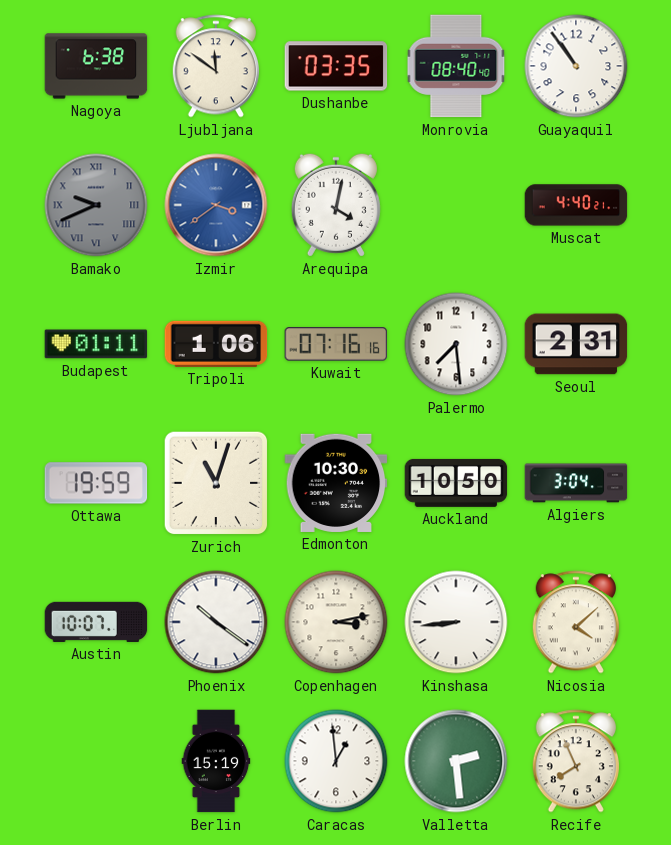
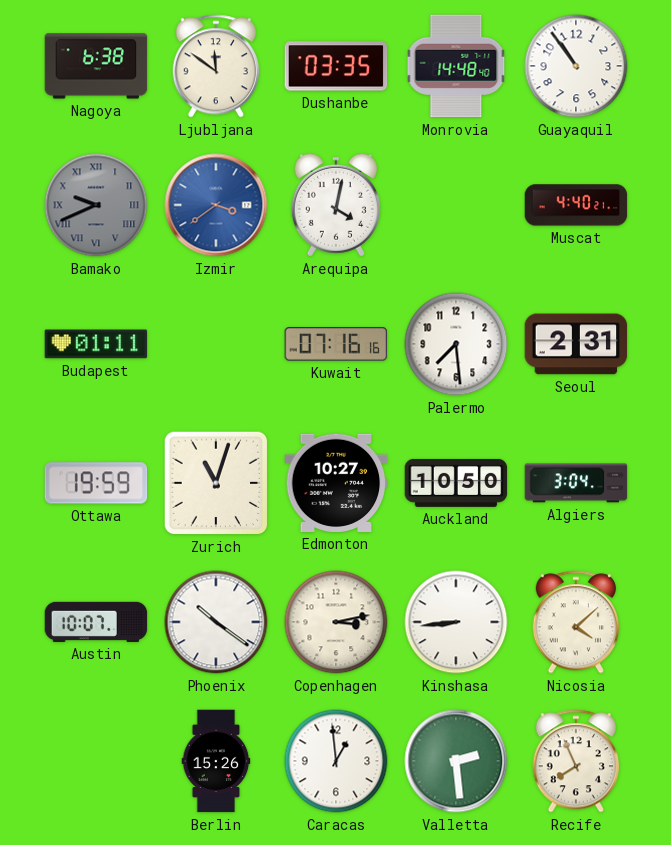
Monrovia: 08:40 -> 14:48
Tripoli: 1:06 -> none
Edmonton: 10:30 -> 10:27
Berlin: 15:19 -> 15:26
